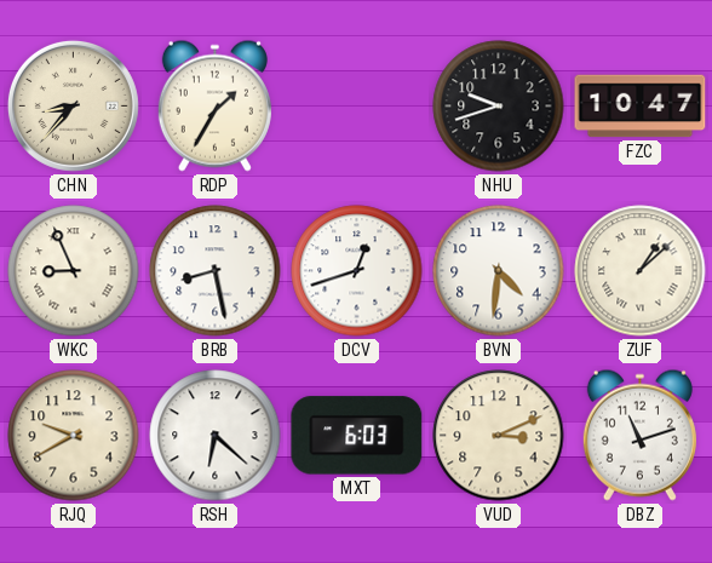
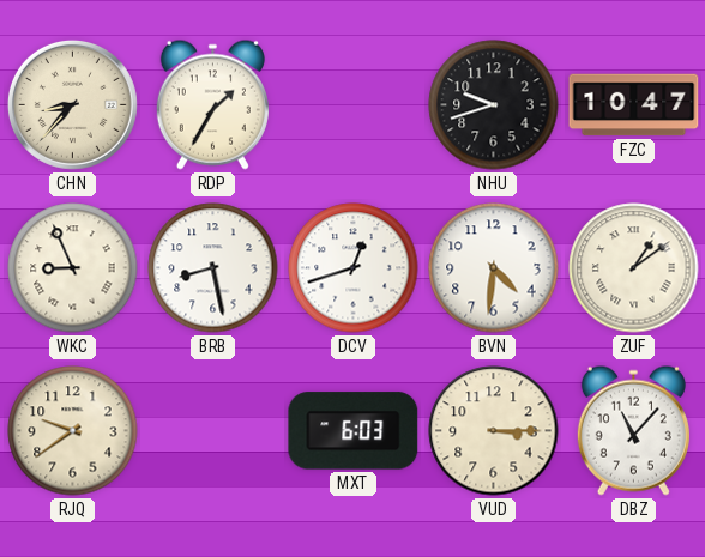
ZUF: 1:08 -> 1:09
RJQ: 9:40 -> 9:39
RSH: 6:22 -> none
VUD: 3:11 -> 3:15
DBZ: 11:12 -> 11:07
